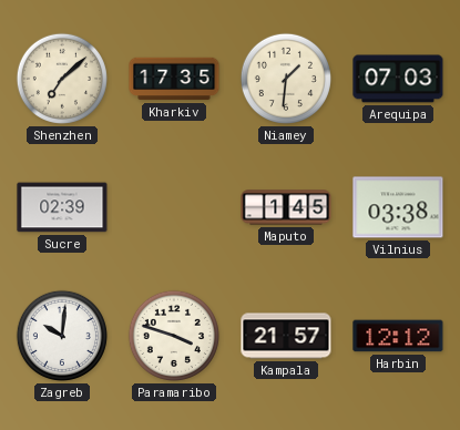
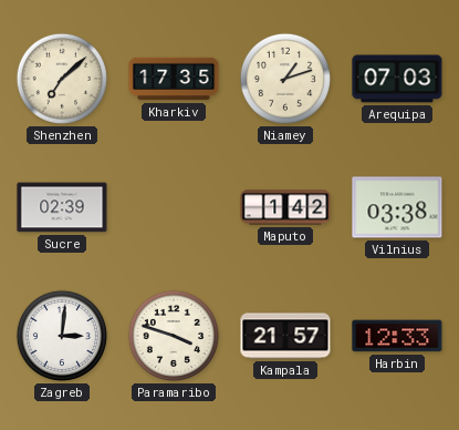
Niamey: 1:31 -> 1:12
Maputo: 1:45 -> 1:42
Zagreb: 10:01 -> 3:01
Harbin: 12:12 -> 12:33
